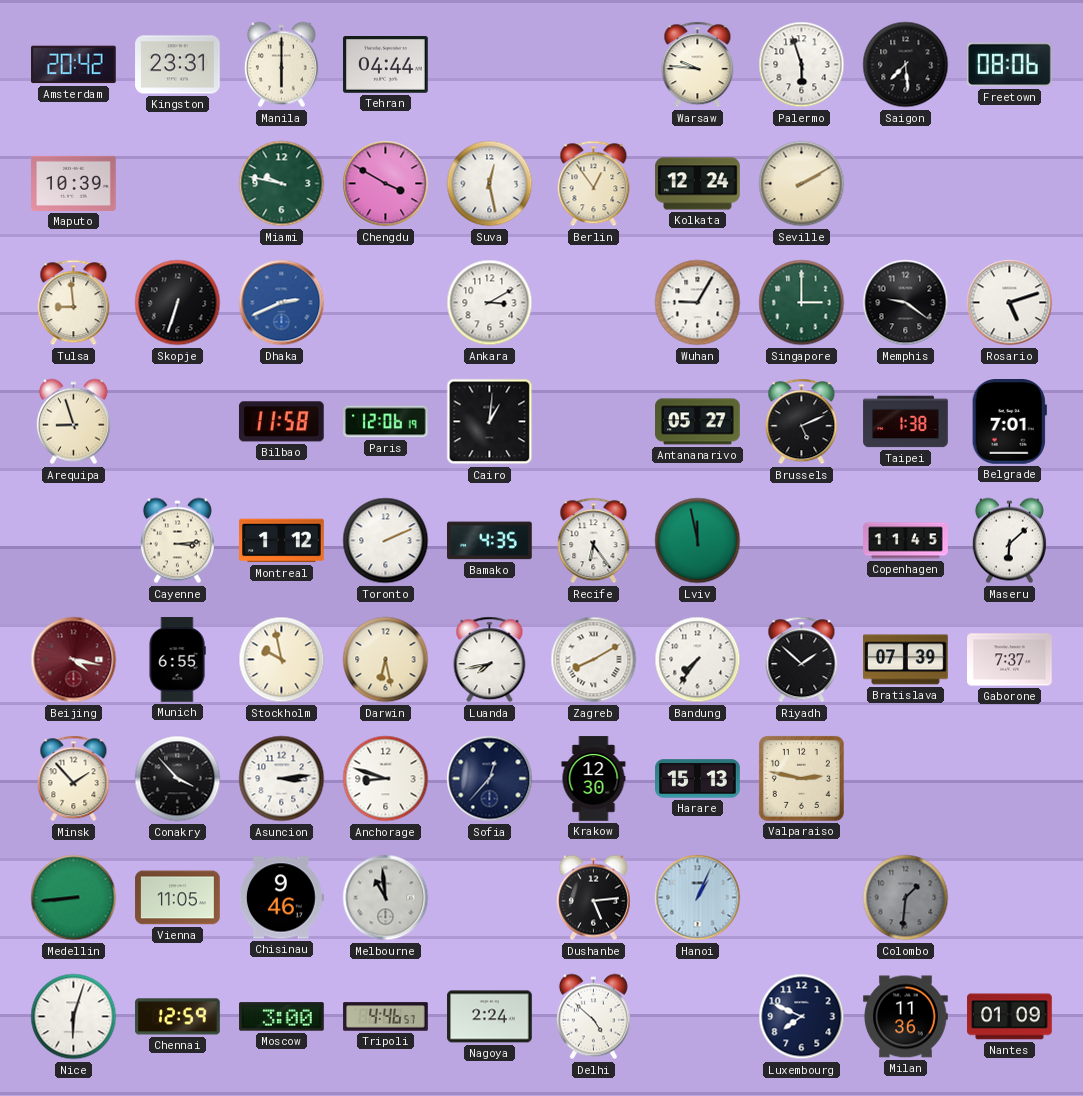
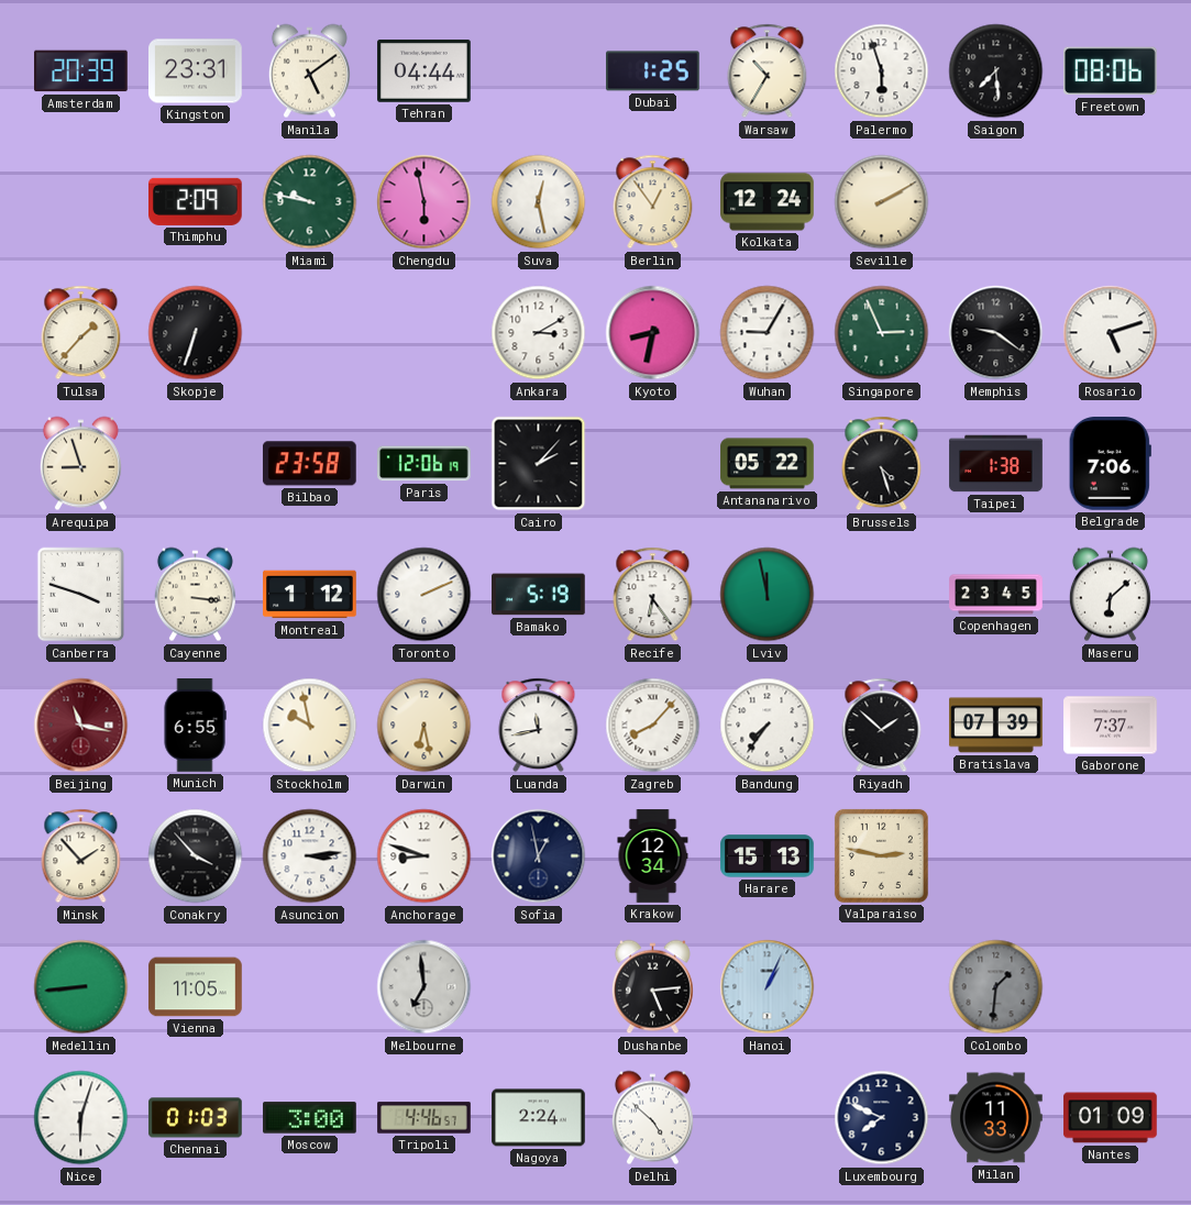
Amsterdam: 20:42 -> 20:39
Manila: 6:00 -> 5:09
Dubai: none -> 1:25
Warsaw: 9:46 -> 10:35
Maputo: 10:39 -> none
Thimphu: none -> 2:09
Chengdu: 3:50 -> 5:58
Tulsa: 8:59 -> 1:37
Dhaka: 2:41 -> none
Kyoto: none -> 8:32
Singapore: 3:00 -> 2:56
Bilbao: 11:58 -> 23:58
Cairo: 1:01 -> 2:07
Antananarivo: 05:27 -> 05:22
Brussels: 5:11 -> 4:27
Belgrade: 7:01 -> 7:06
Canberra: none -> 3:48
Cayenne: 3:14 -> 3:16
Bamako: 4:35 -> 5:19
Copenhagen: 11:45 -> 23:45
Beijing: 4:17 -> 11:17
Luanda: 7:43 -> 11:43
Zagreb: 8:10 -> 8:07
Sofia: 12:37 -> 12:58
Krakow: 12:30 -> 12:34
Chisinau: 9:46 -> none
Melbourne: 10:59 -> 6:59
Chennai: 12:59 -> 01:03
Milan: 11:36 -> 11:33
